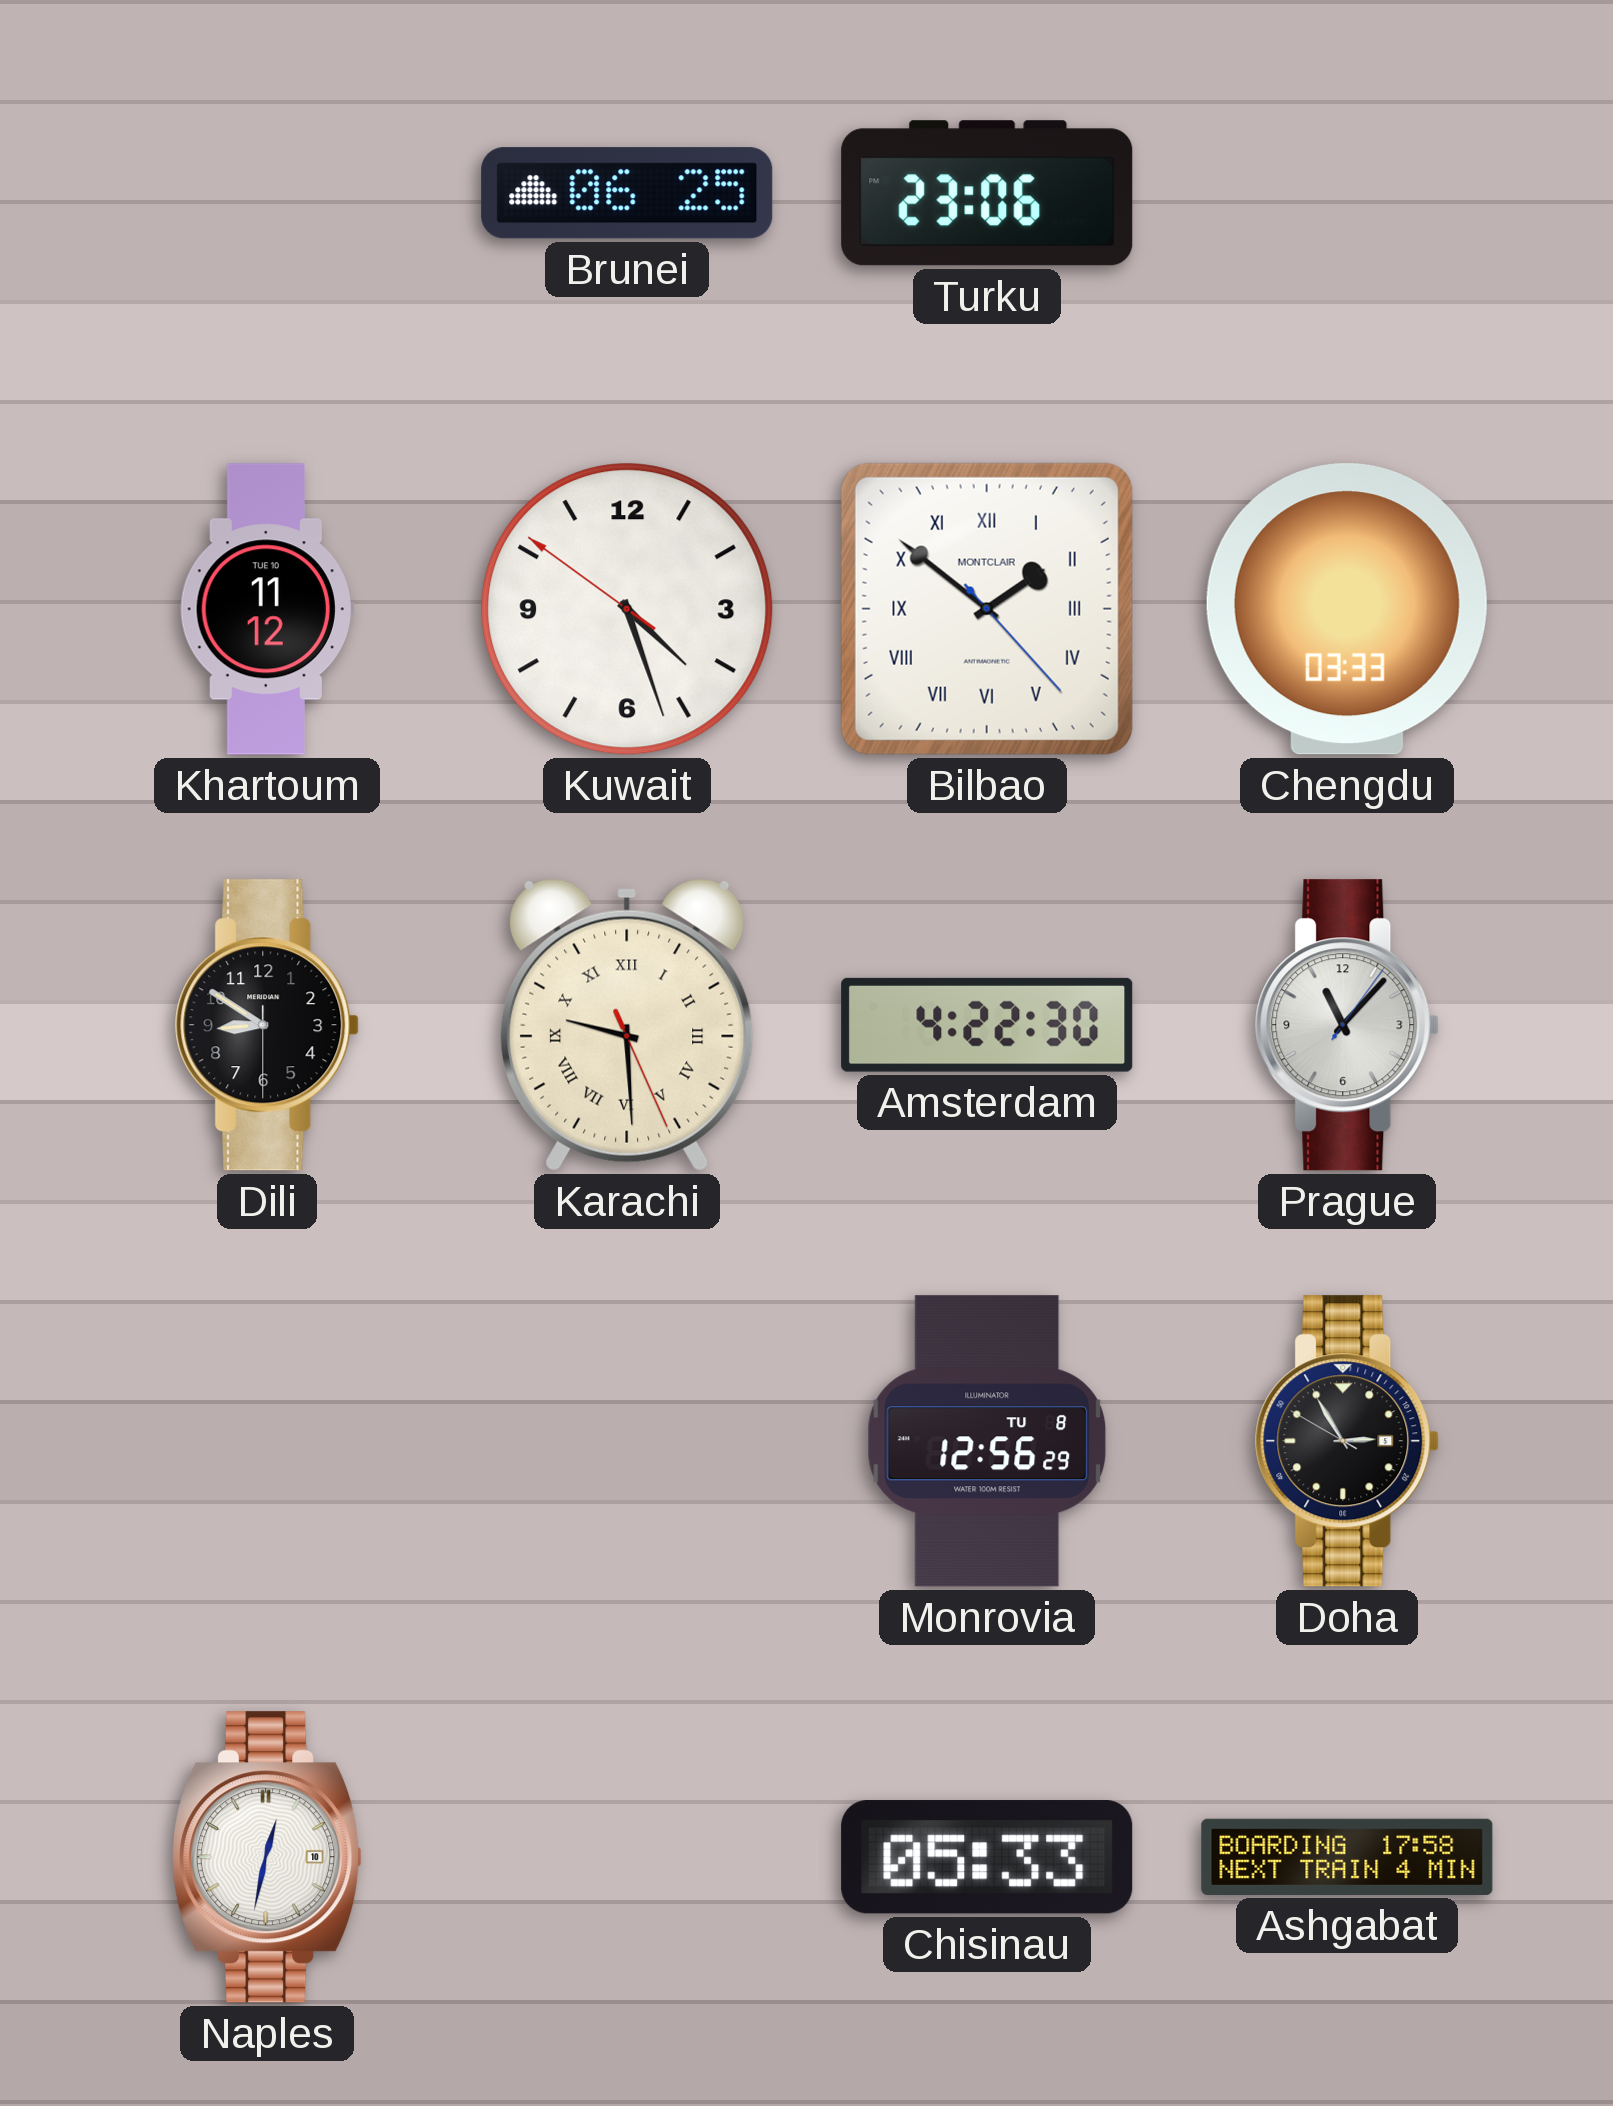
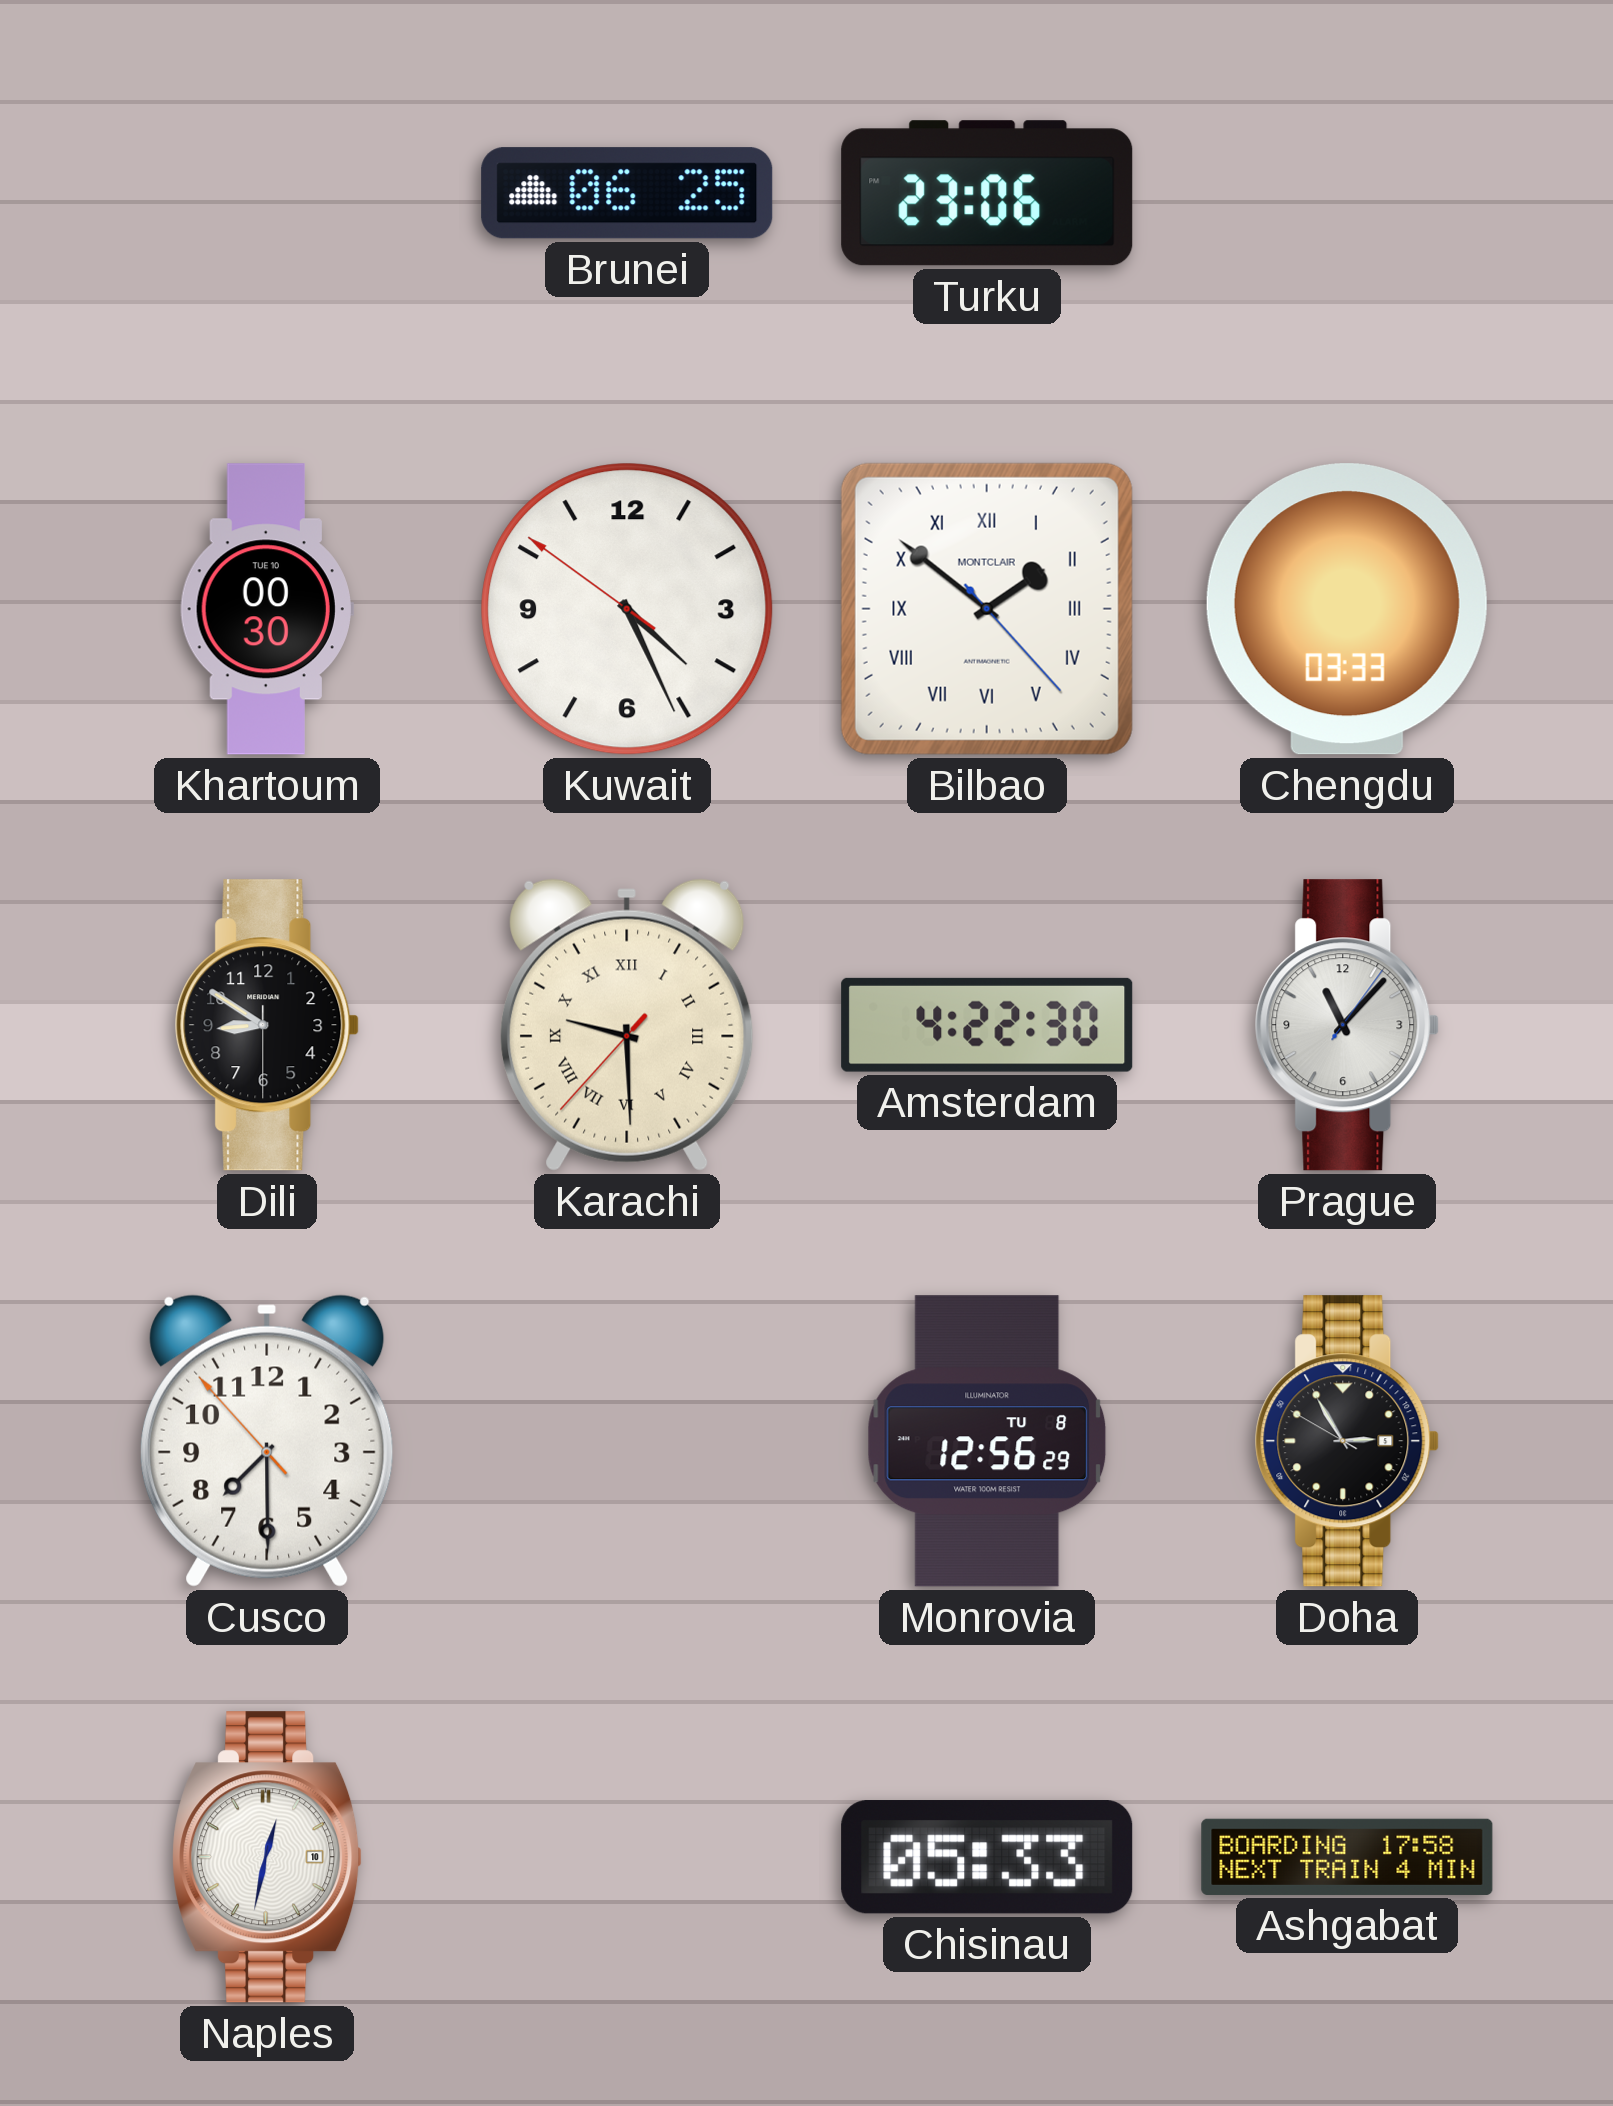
Khartoum: 11:12 -> 00:30
Kuwait: 4:26 -> 4:25
Karachi: 9:29:26 -> 9:29:37
Cusco: none -> 7:29
